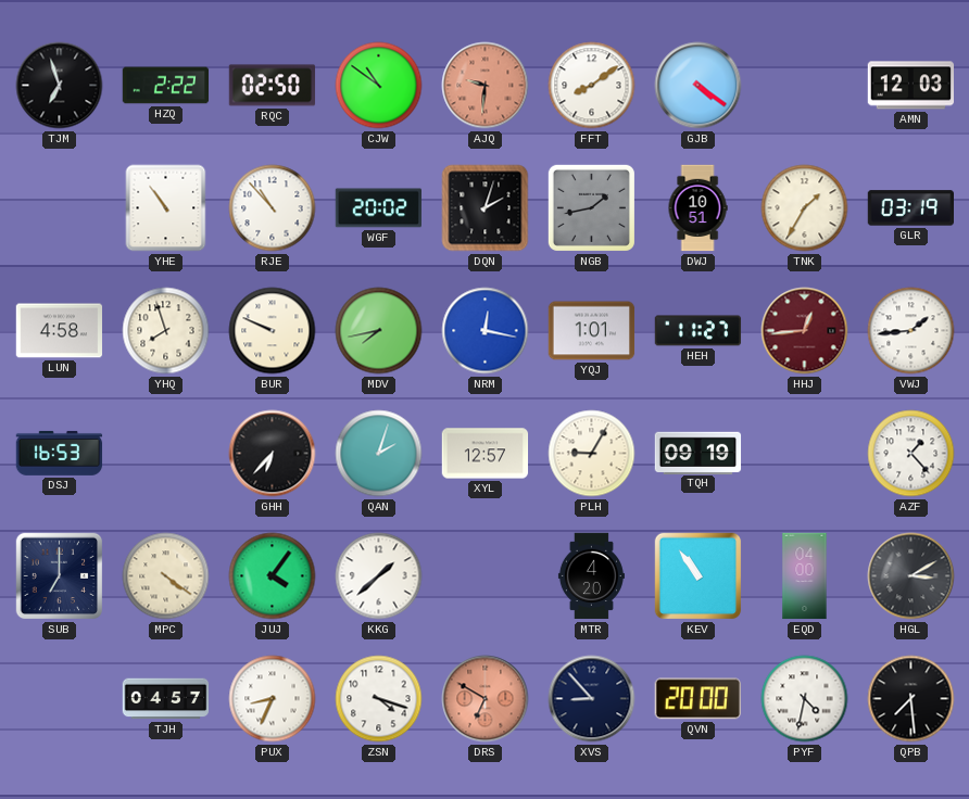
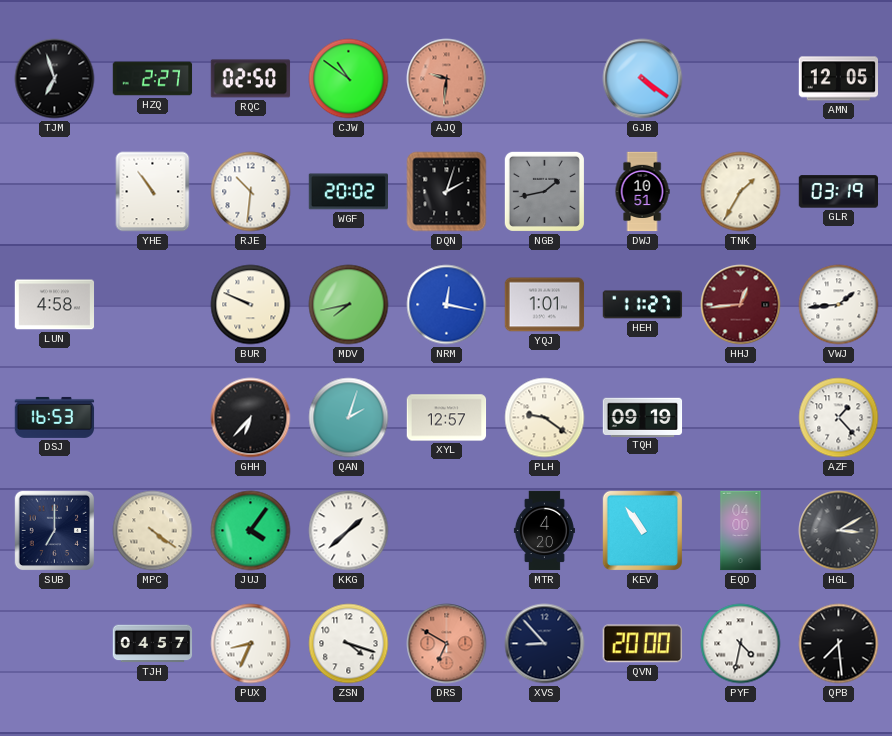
HZQ: 2:22 -> 2:27
FFT: 8:09 -> none
AMN: 12:03 -> 12:05
RJE: 10:53 -> 10:31
YHQ: 7:57 -> none
PLH: 9:05 -> 9:21
